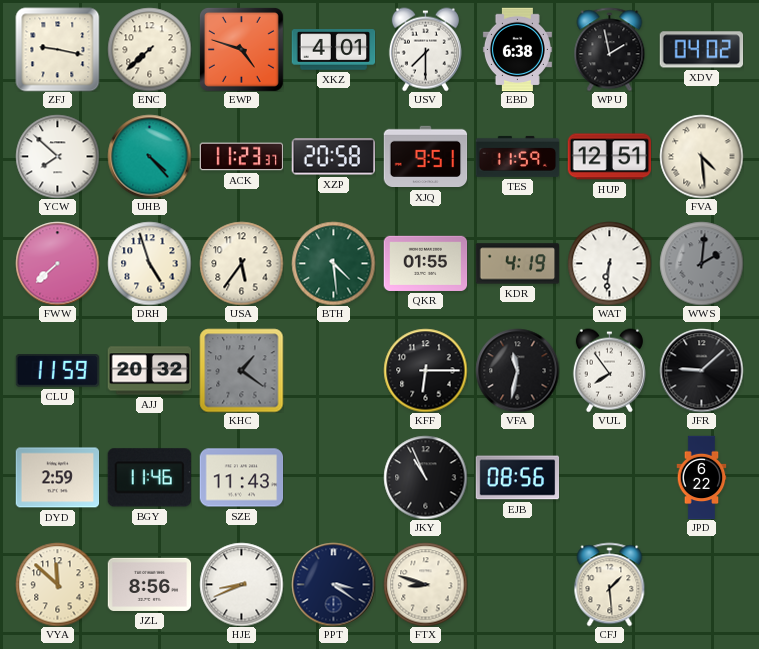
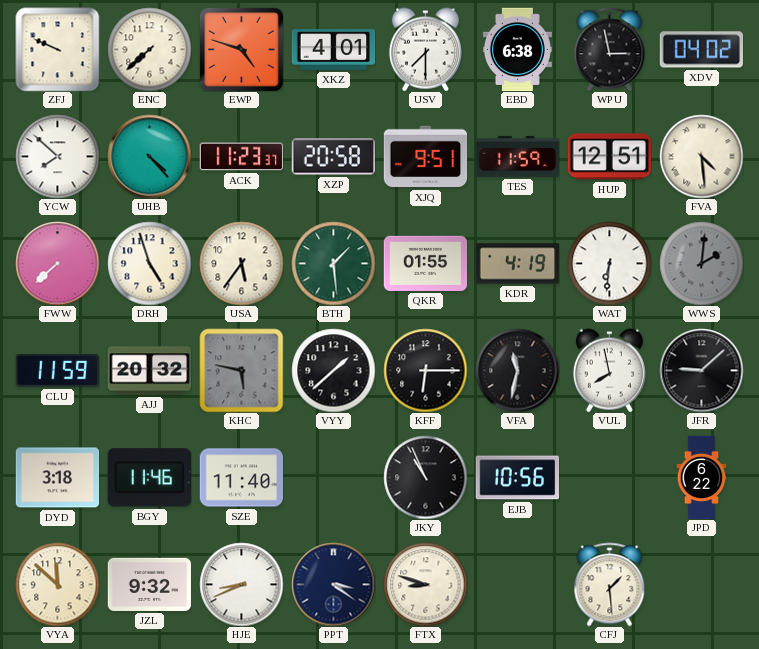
ZFJ: 9:17 -> 9:49
WPU: 1:58 -> 2:58
BTH: 4:29 -> 1:29
KHC: 1:21 -> 5:47
VYY: none -> 1:38
VUL: 7:54 -> 7:58
DYD: 2:59 -> 3:18
SZE: 11:43 -> 11:40
EJB: 08:56 -> 10:56
JZL: 8:56 -> 9:32
